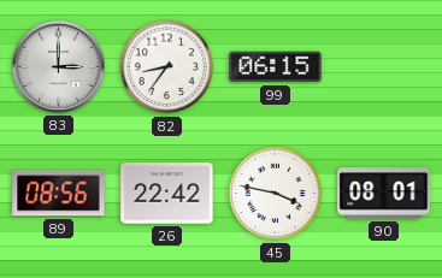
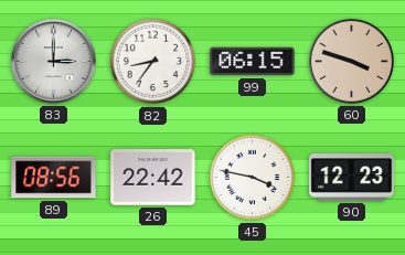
60: none -> 3:48
90: 08:01 -> 12:23
